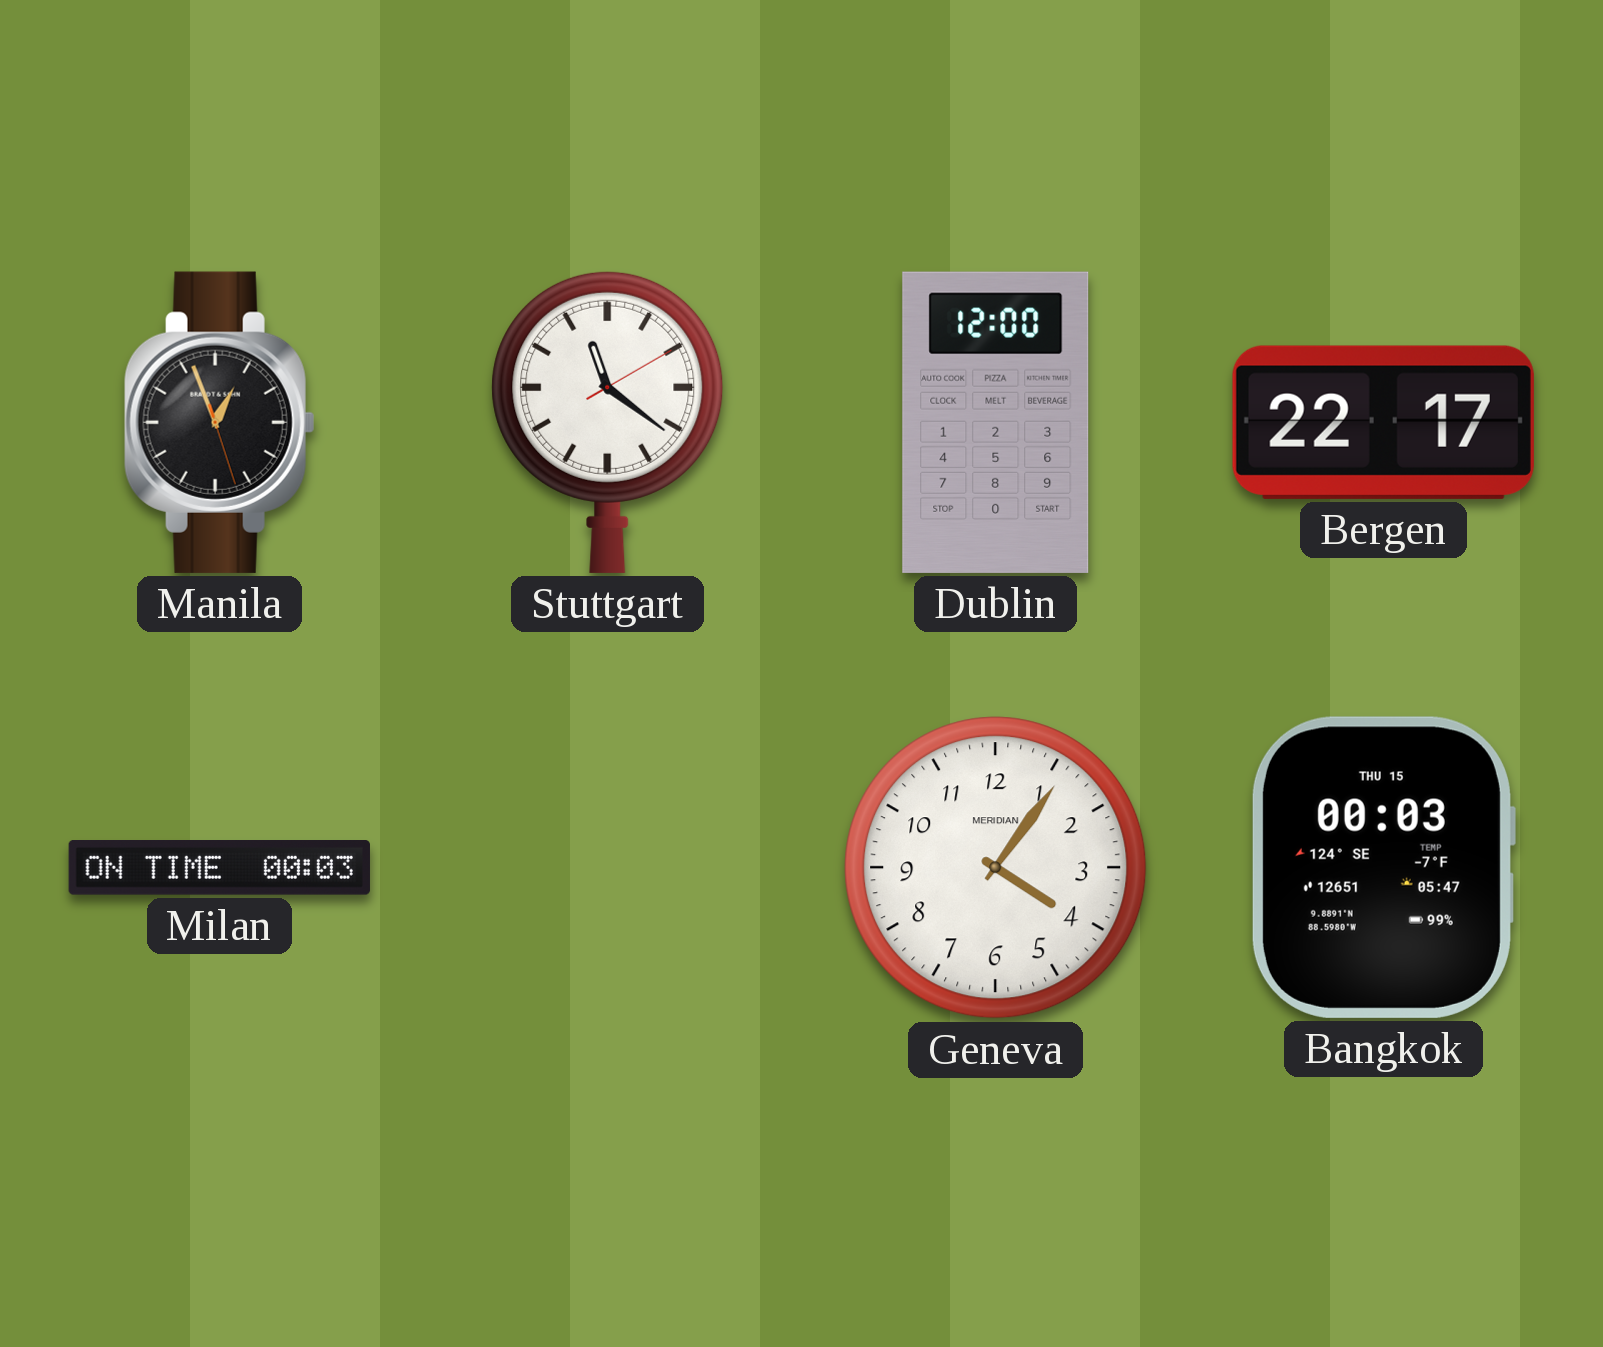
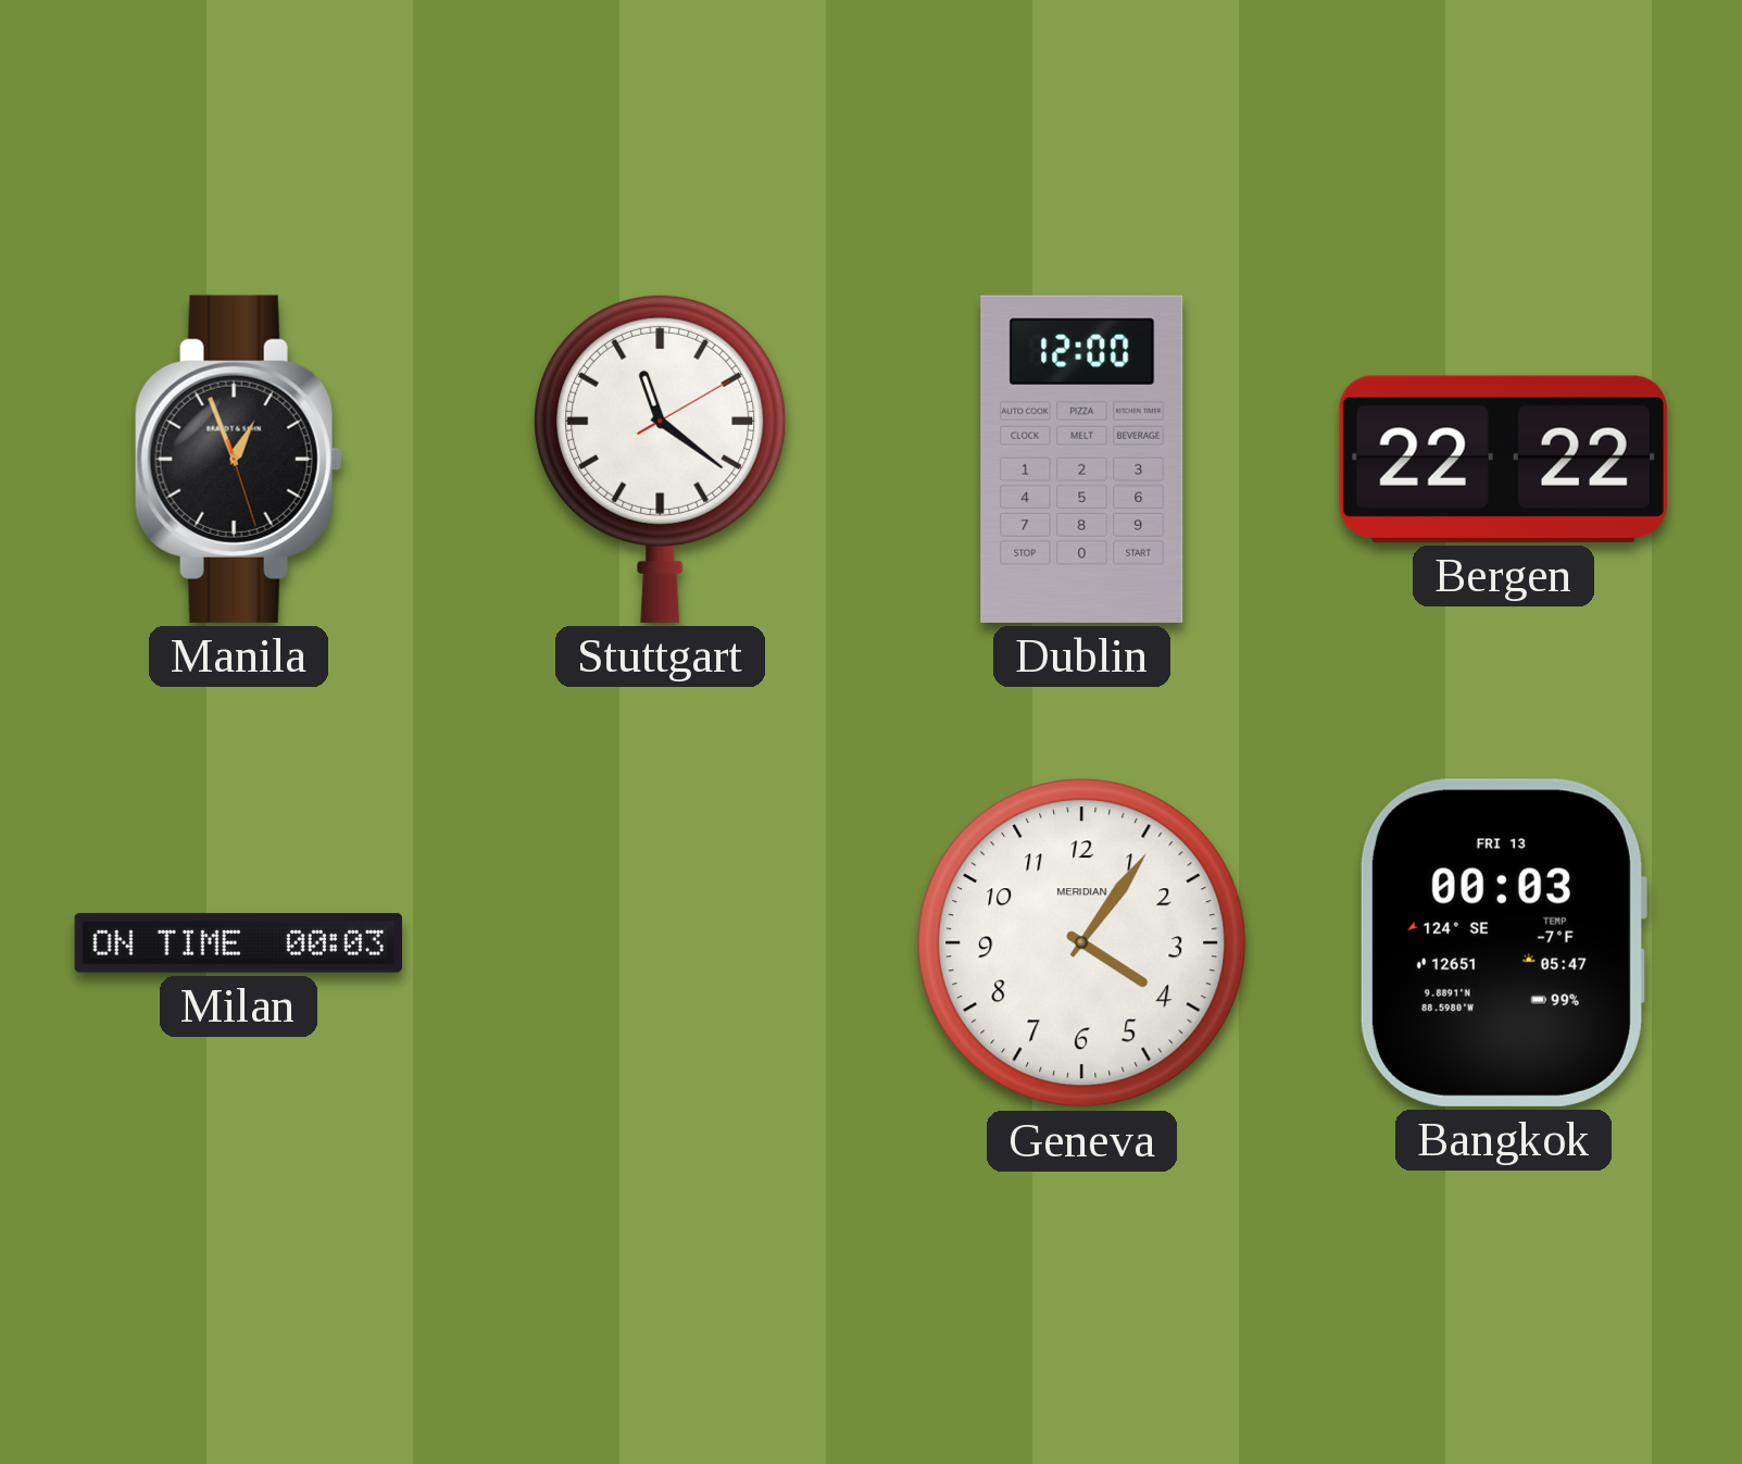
Bergen: 22:17 -> 22:22
Bangkok date: THU 15 -> FRI 13
